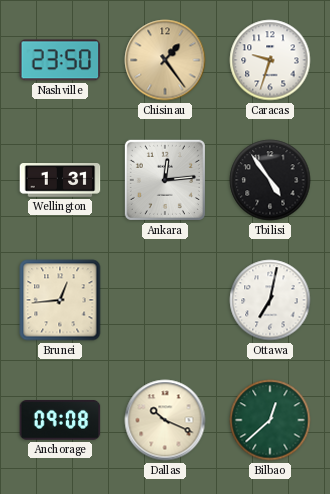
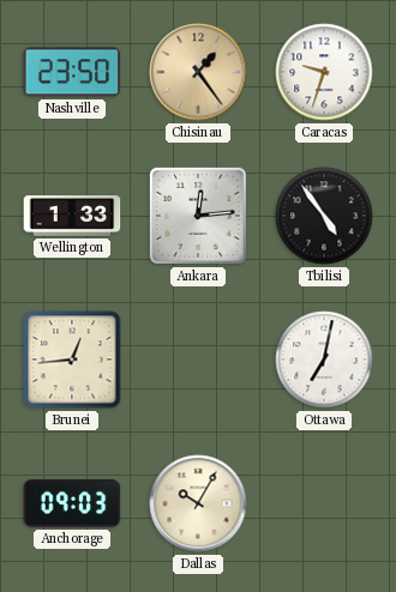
Wellington: 1:31 -> 1:33
Anchorage: 09:08 -> 09:03
Dallas: 10:19 -> 10:05
Bilbao: 12:38 -> none
